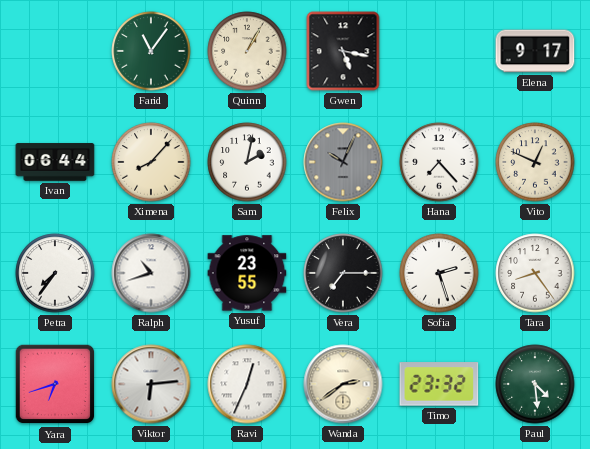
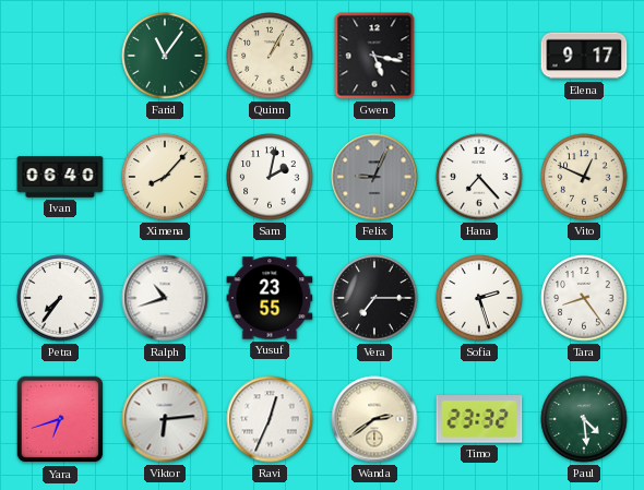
Ivan: 06:44 -> 06:40
Felix: 10:04 -> 9:04
